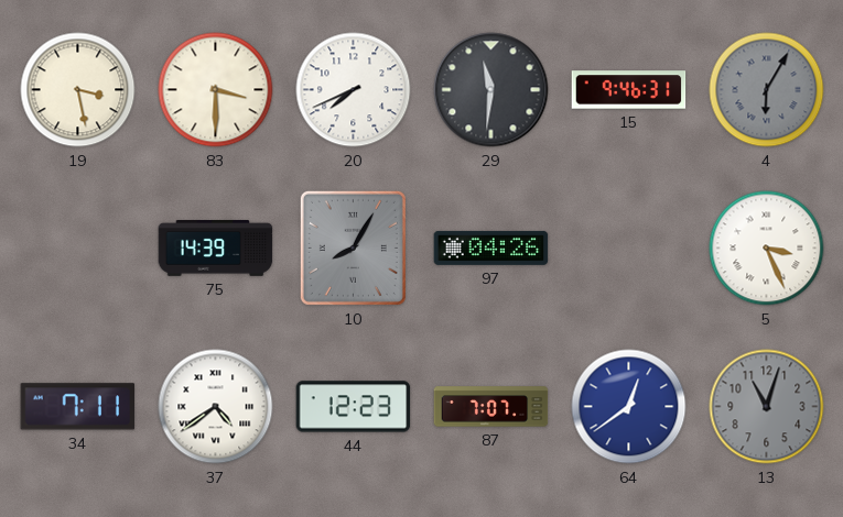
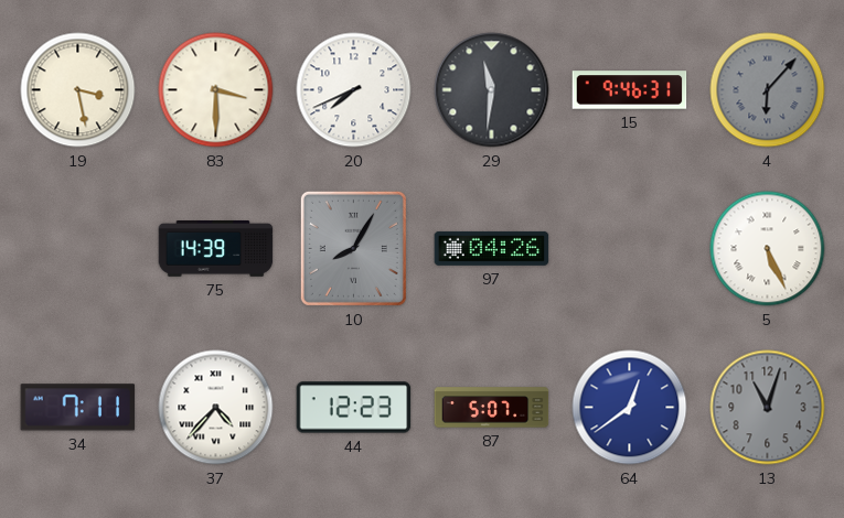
4: 6:05 -> 6:07
5: 3:26 -> 5:26
37: 4:39 -> 4:37
87: 7:07 -> 5:07
